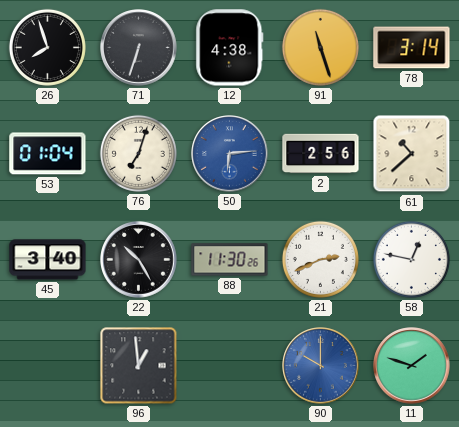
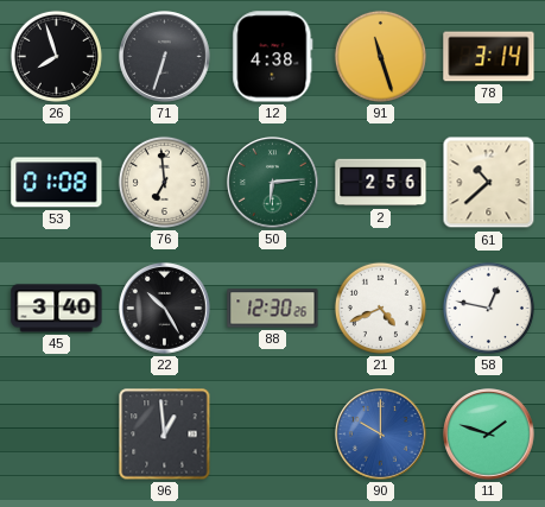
53: 01:04 -> 01:08
76: 7:03 -> 6:59
50 dial: blue -> green
88: 11:30 -> 12:30
21: 2:41 -> 4:41
